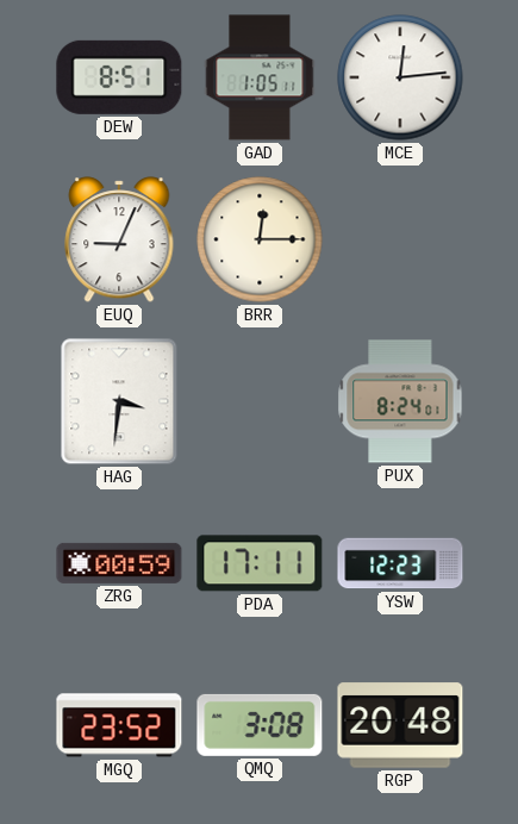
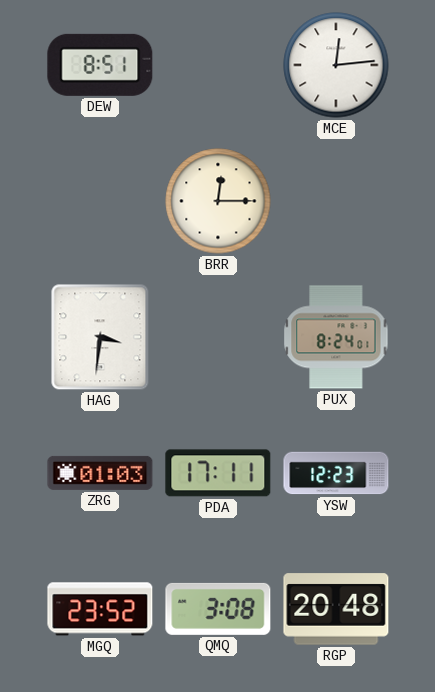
GAD: 1:05 -> none
EUQ: 9:04 -> none
ZRG: 00:59 -> 01:03
